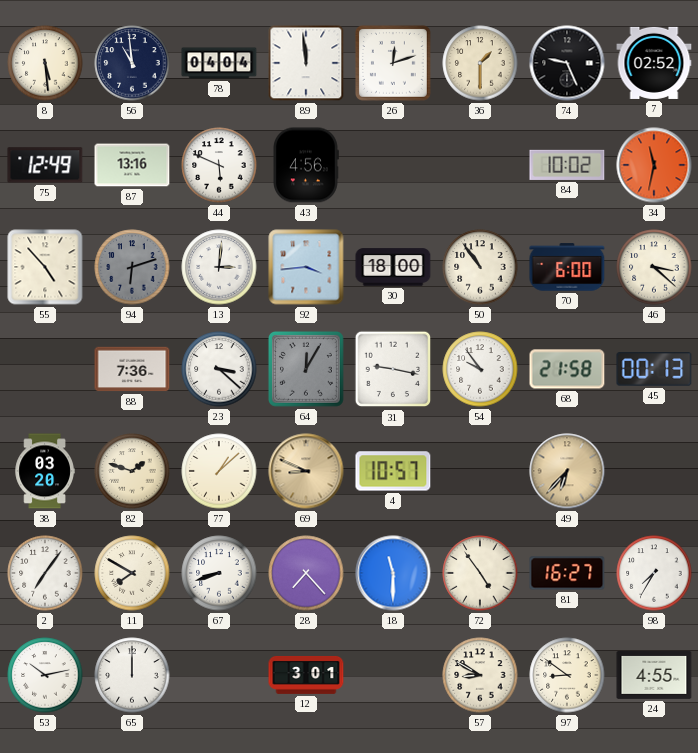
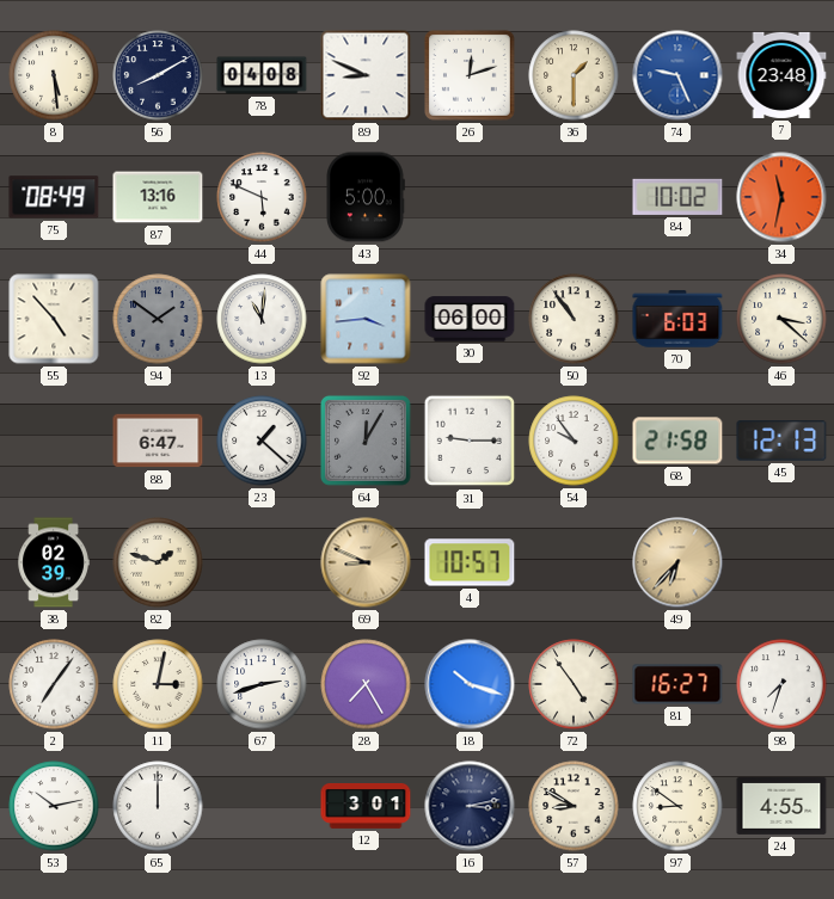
56: 10:59 -> 8:10
78: 04:04 -> 04:08
89: 11:59 -> 8:49
74 dial: black -> blue
7: 02:52 -> 23:48
75: 12:49 -> 08:49
43: 4:56 -> 5:00
94: 6:12 -> 1:51
13: 3:01 -> 11:01
30: 18:00 -> 06:00
70: 6:00 -> 6:03
88: 7:36 -> 6:47
23: 3:22 -> 1:22
31: 9:17 -> 9:15
45: 00:13 -> 12:13
38: 03:20 -> 02:39
77: 1:08 -> none
11: 7:50 -> 3:02
67: 8:42 -> 2:42
28: 7:23 -> 7:25
18: 11:30 -> 10:18
98: 7:35 -> 7:33
16: none -> 3:13
